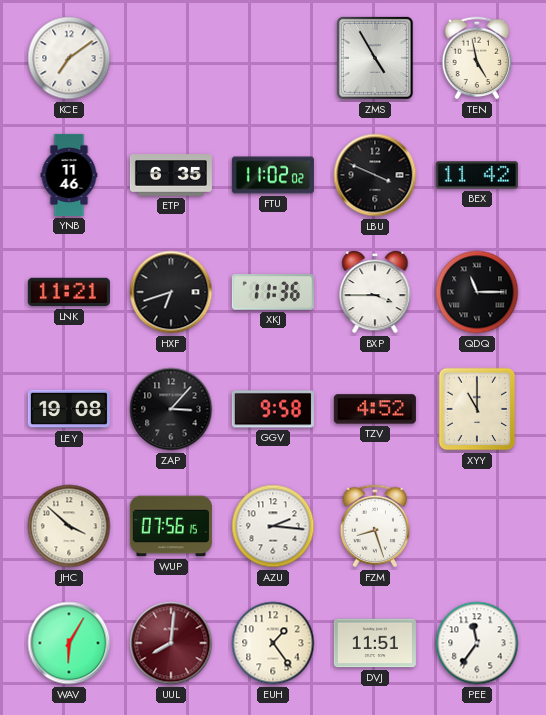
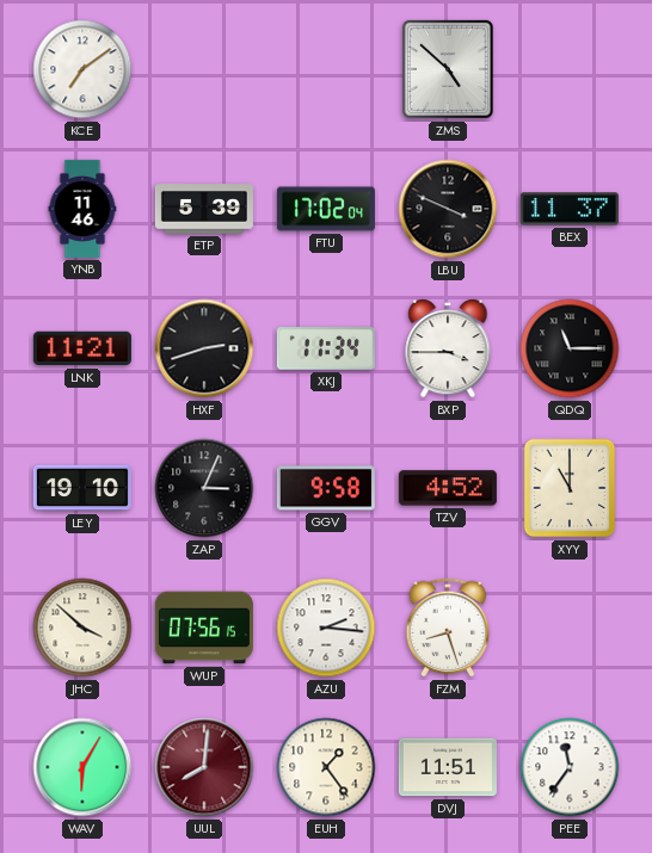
ZMS: 4:55 -> 4:52
TEN: 4:58 -> none
ETP: 6:35 -> 5:39
FTU: 11:02 -> 17:02
BEX: 11:42 -> 11:37
HXF: 6:42 -> 2:42
XKJ: 11:36 -> 11:34
LEY: 19:08 -> 19:10
ZAP: 3:07 -> 3:04
